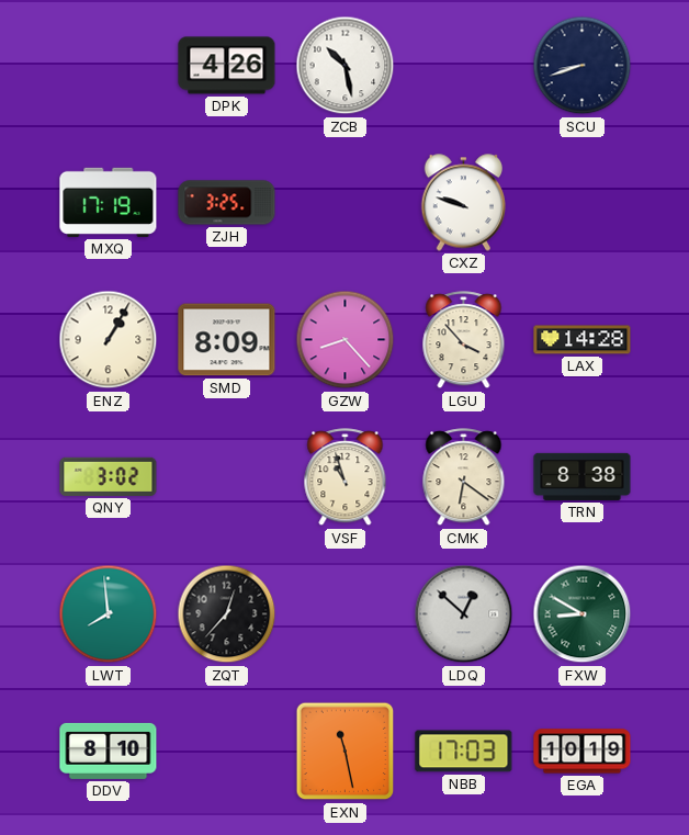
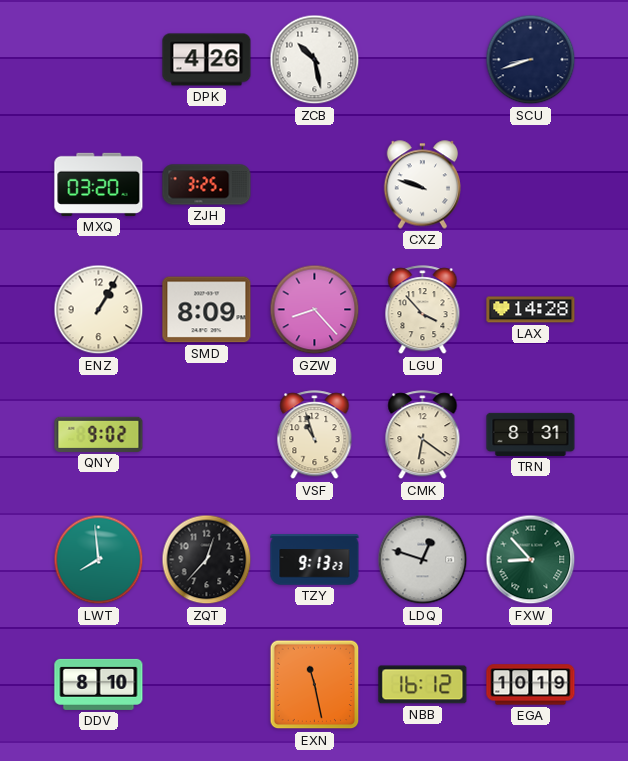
MXQ: 17:19 -> 03:20
QNY: 3:02 -> 9:02
TRN: 8:38 -> 8:31
TZY: none -> 9:13
LDQ: 12:52 -> 12:48
FXW: 8:50 -> 8:53
NBB: 17:03 -> 16:12
